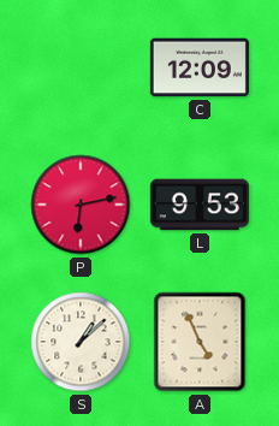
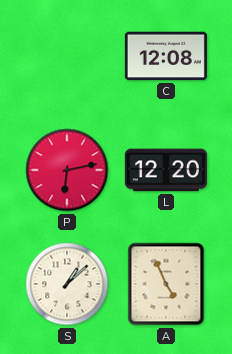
C: 12:09 -> 12:08
L: 9:53 -> 12:20
